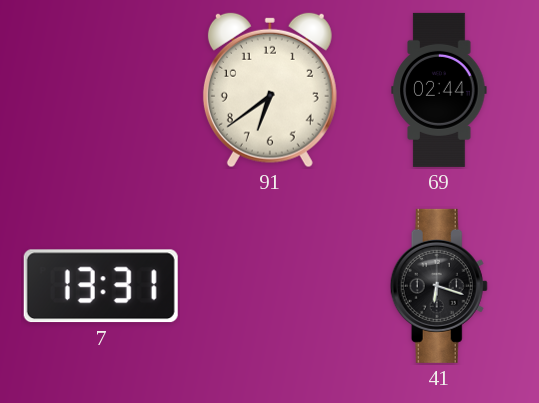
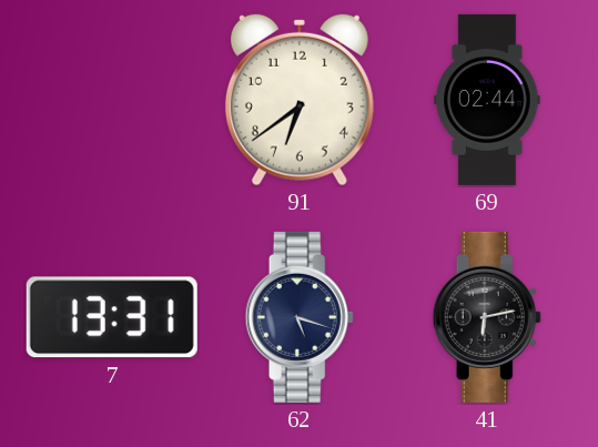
62: none -> 5:18
41: 6:18 -> 6:13
